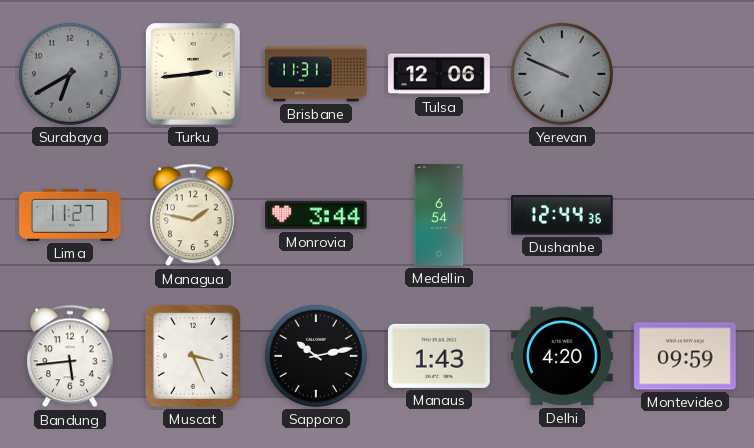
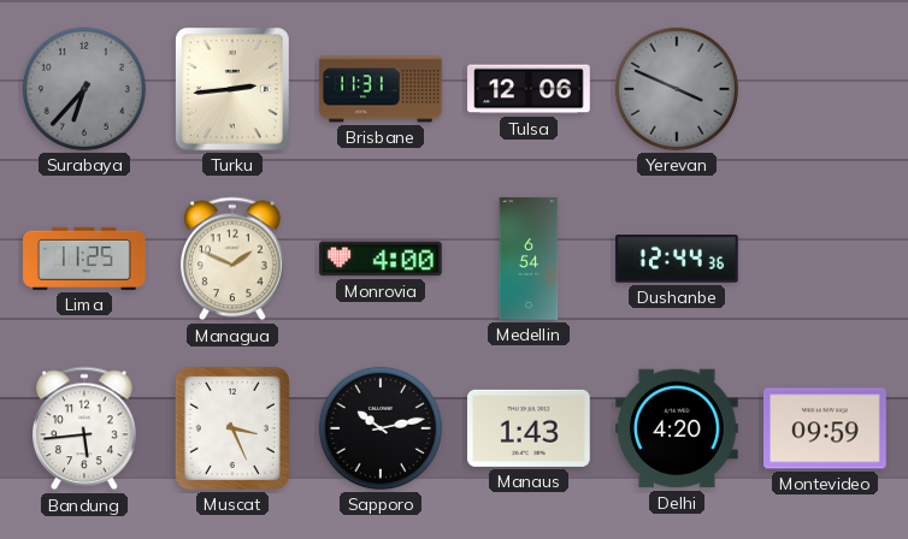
Surabaya: 6:40 -> 6:37
Yerevan: 9:49 -> 3:49
Lima: 11:27 -> 11:25
Managua: 1:47 -> 1:49
Monrovia: 3:44 -> 4:00
